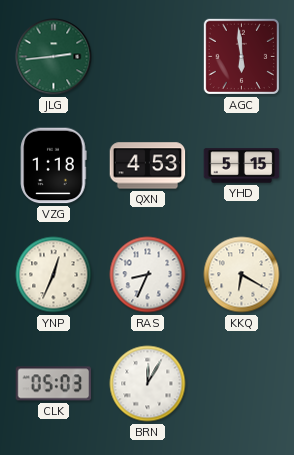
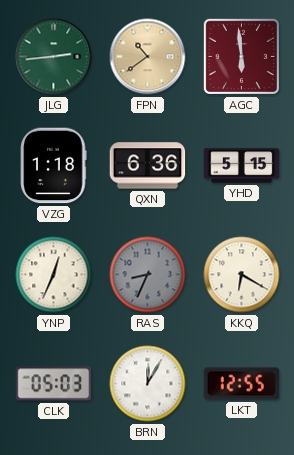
FPN: none -> 10:39
QXN: 4:53 -> 6:36
RAS dial: white -> grey
LKT: none -> 12:55
